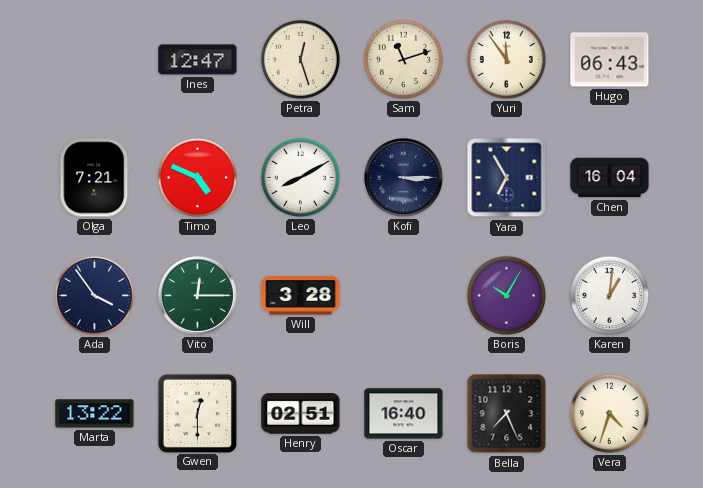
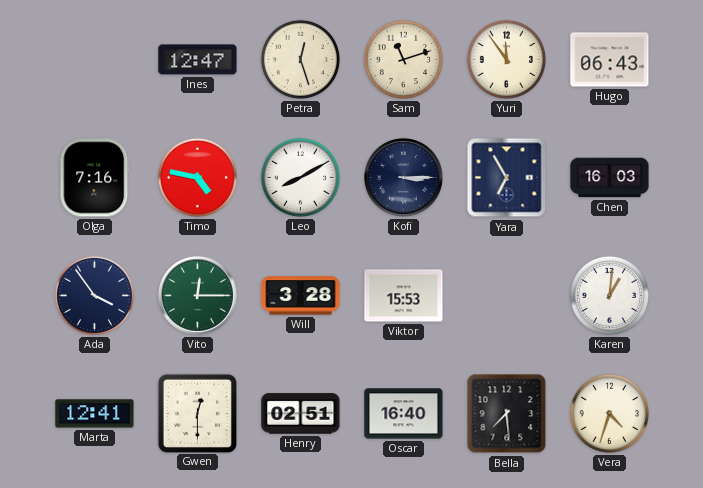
Olga: 7:21 -> 7:16
Timo: 4:49 -> 4:47
Chen: 16:04 -> 16:03
Viktor: none -> 15:53
Boris: 10:05 -> none
Marta: 13:22 -> 12:41
Bella: 7:26 -> 7:29
